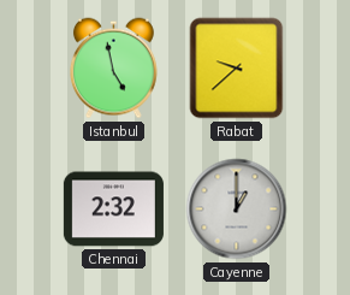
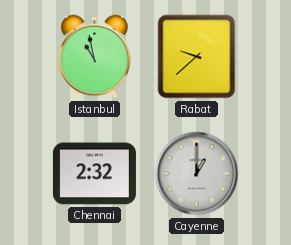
Istanbul: 4:58 -> 10:58
